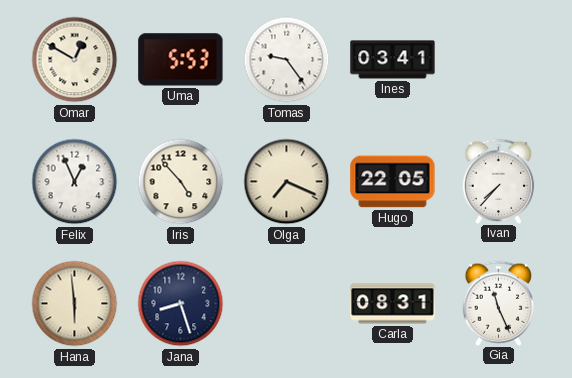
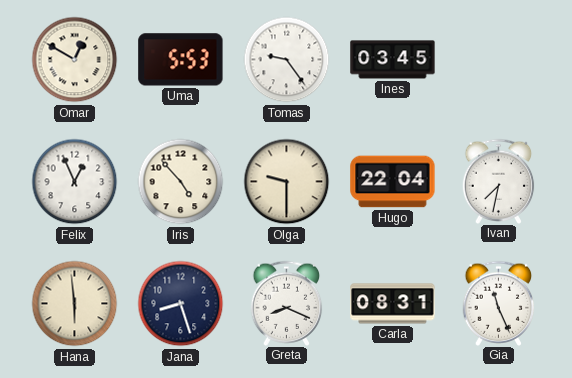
Ines: 03:41 -> 03:45
Olga: 7:19 -> 9:30
Hugo: 22:05 -> 22:04
Ivan: 7:37 -> 7:32
Greta: none -> 8:19
